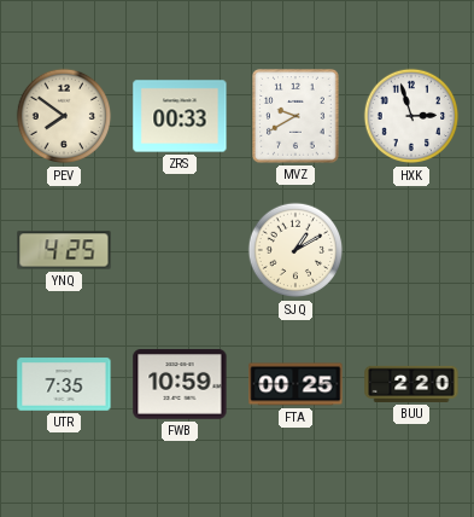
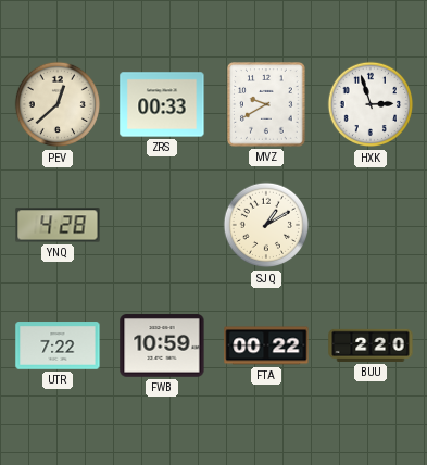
PEV: 7:51 -> 12:38
YNQ: 4:25 -> 4:28
UTR: 7:35 -> 7:22
FTA: 00:25 -> 00:22
